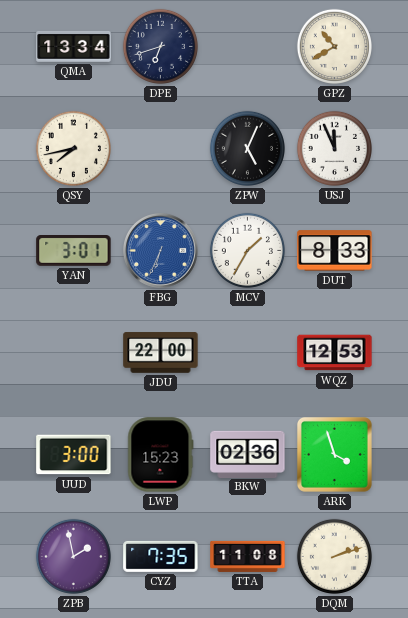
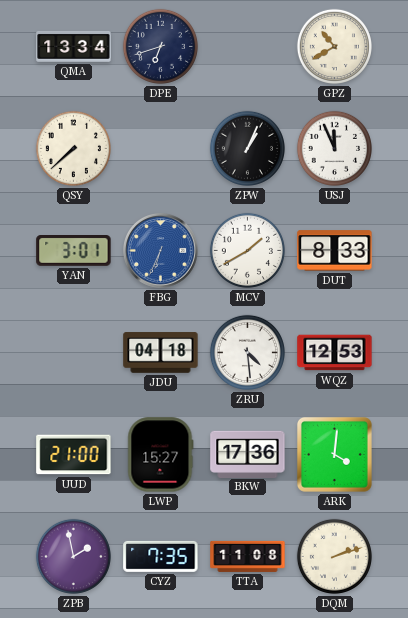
QSY: 7:43 -> 7:38
ZPW: 5:04 -> 1:04
MCV: 1:35 -> 1:40
JDU: 22:00 -> 04:18
ZRU: none -> 4:29
UUD: 3:00 -> 21:00
LWP: 15:23 -> 15:27
BKW: 02:36 -> 17:36
ARK: 3:57 -> 4:01
